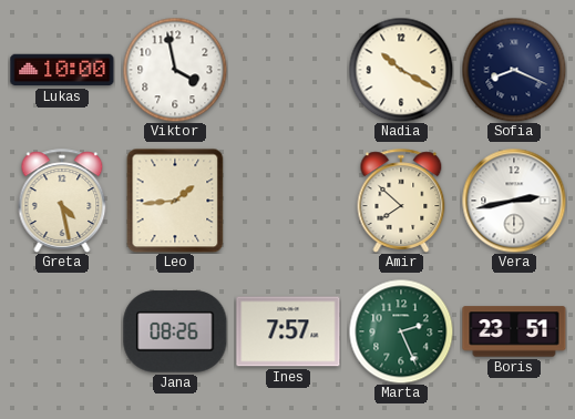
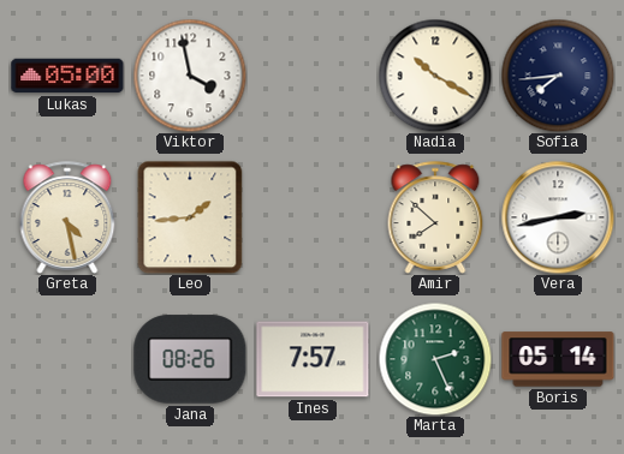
Lukas: 10:00 -> 05:00
Sofia: 8:19 -> 7:44
Boris: 23:51 -> 05:14
